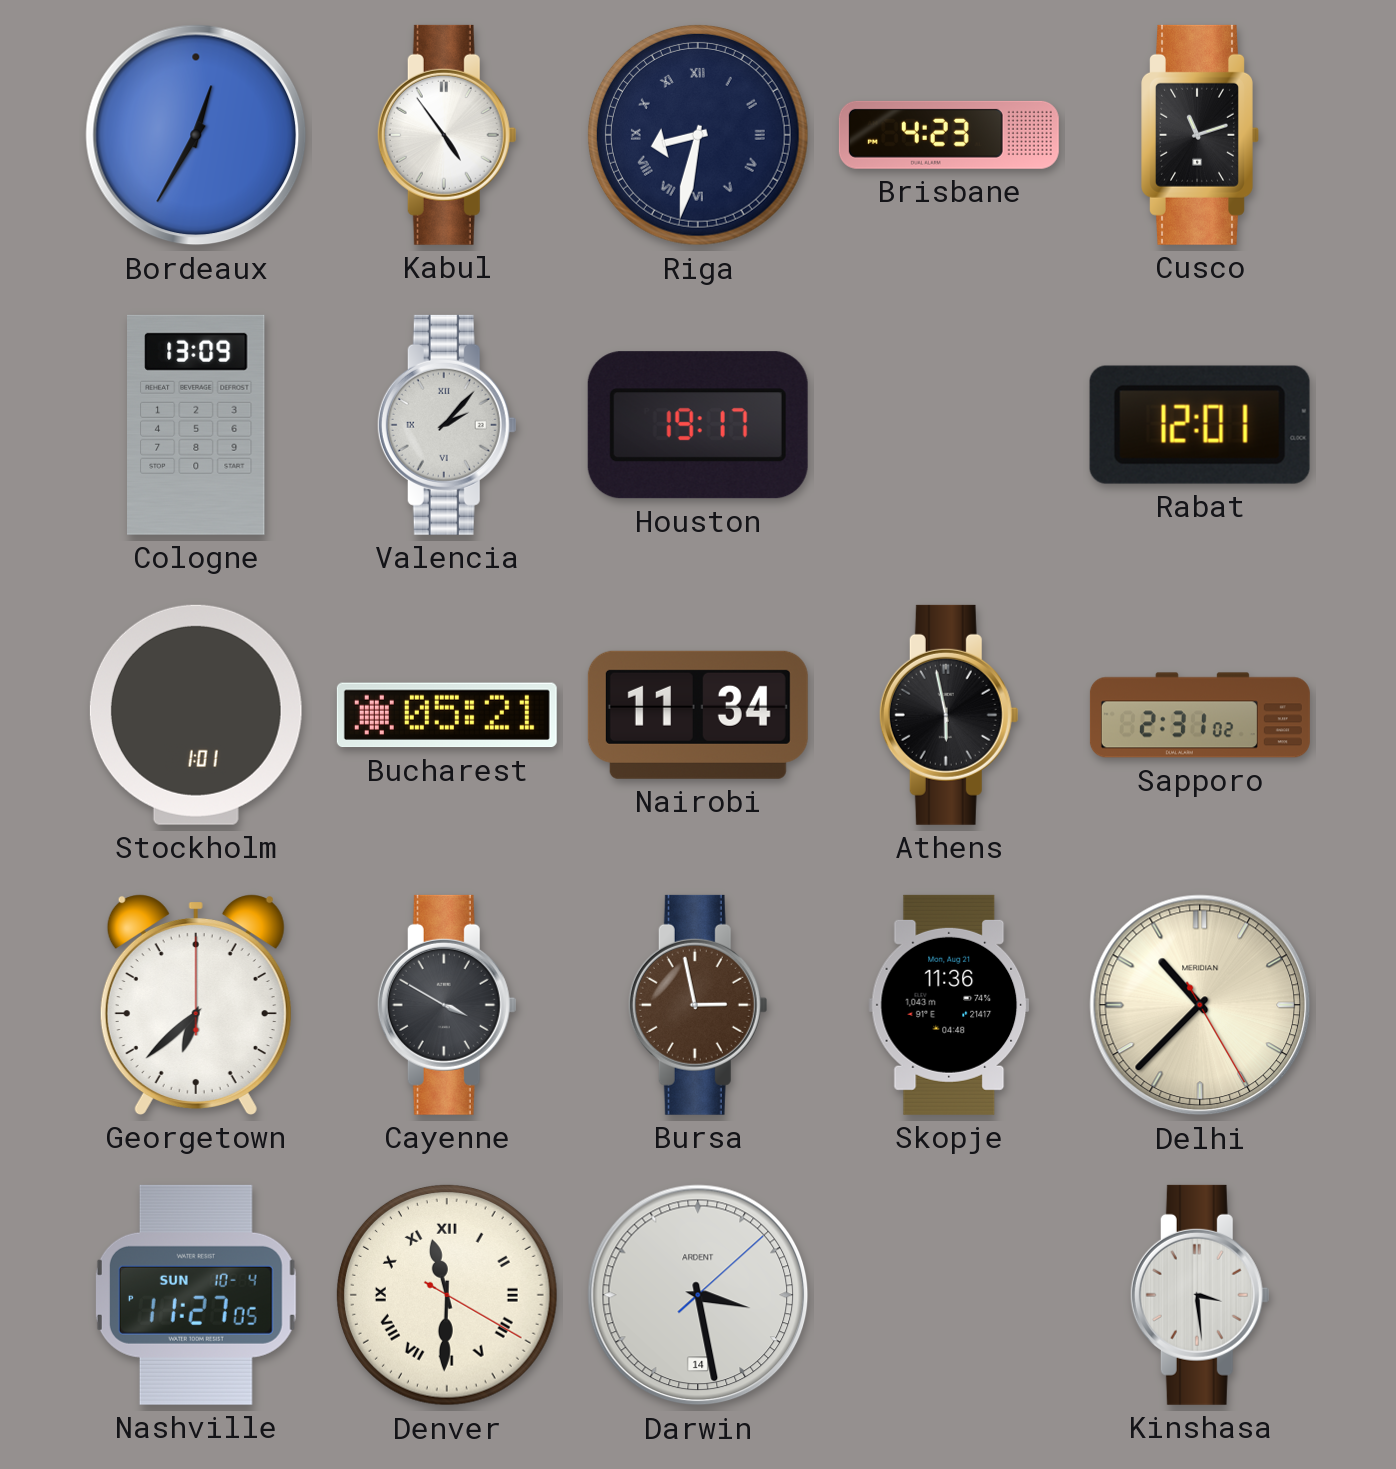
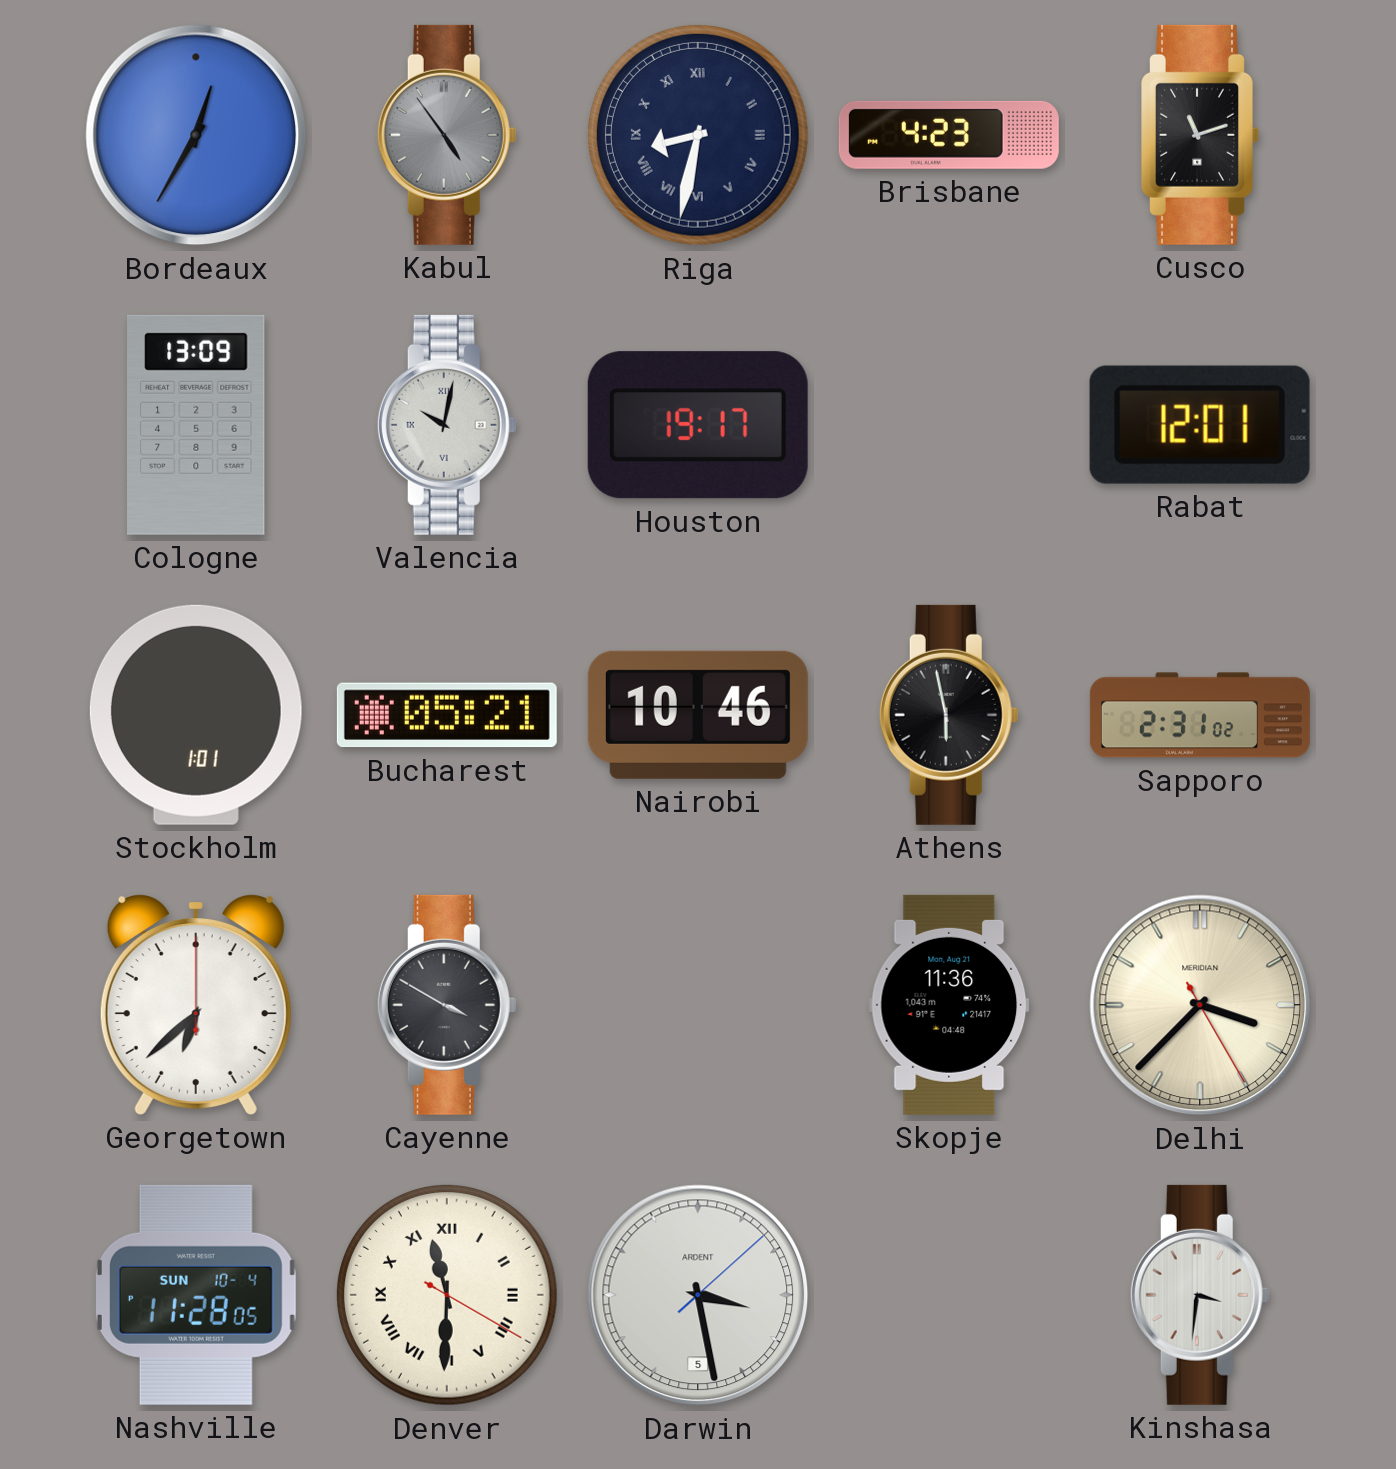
Kabul dial: white -> grey
Valencia: 2:07 -> 10:02
Nairobi: 11:34 -> 10:46
Bursa: 2:58 -> none
Delhi: 10:37 -> 3:37
Nashville: 11:27 -> 11:28
Darwin date: 14 -> 5
Kinshasa: 3:29 -> 3:31
